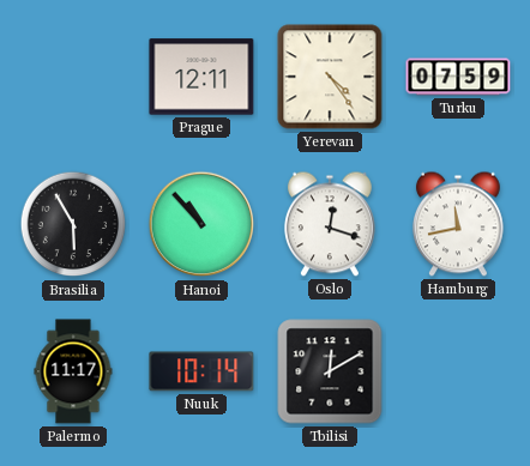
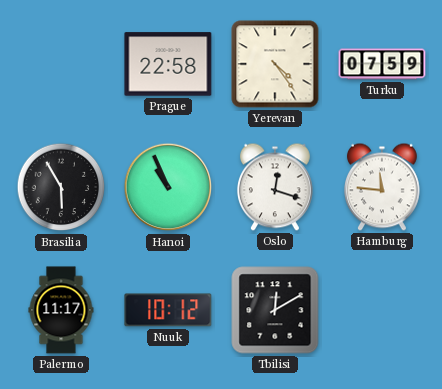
Prague: 12:11 -> 22:58
Hanoi: 10:53 -> 10:56
Hamburg: 11:43 -> 11:46
Nuuk: 10:14 -> 10:12
